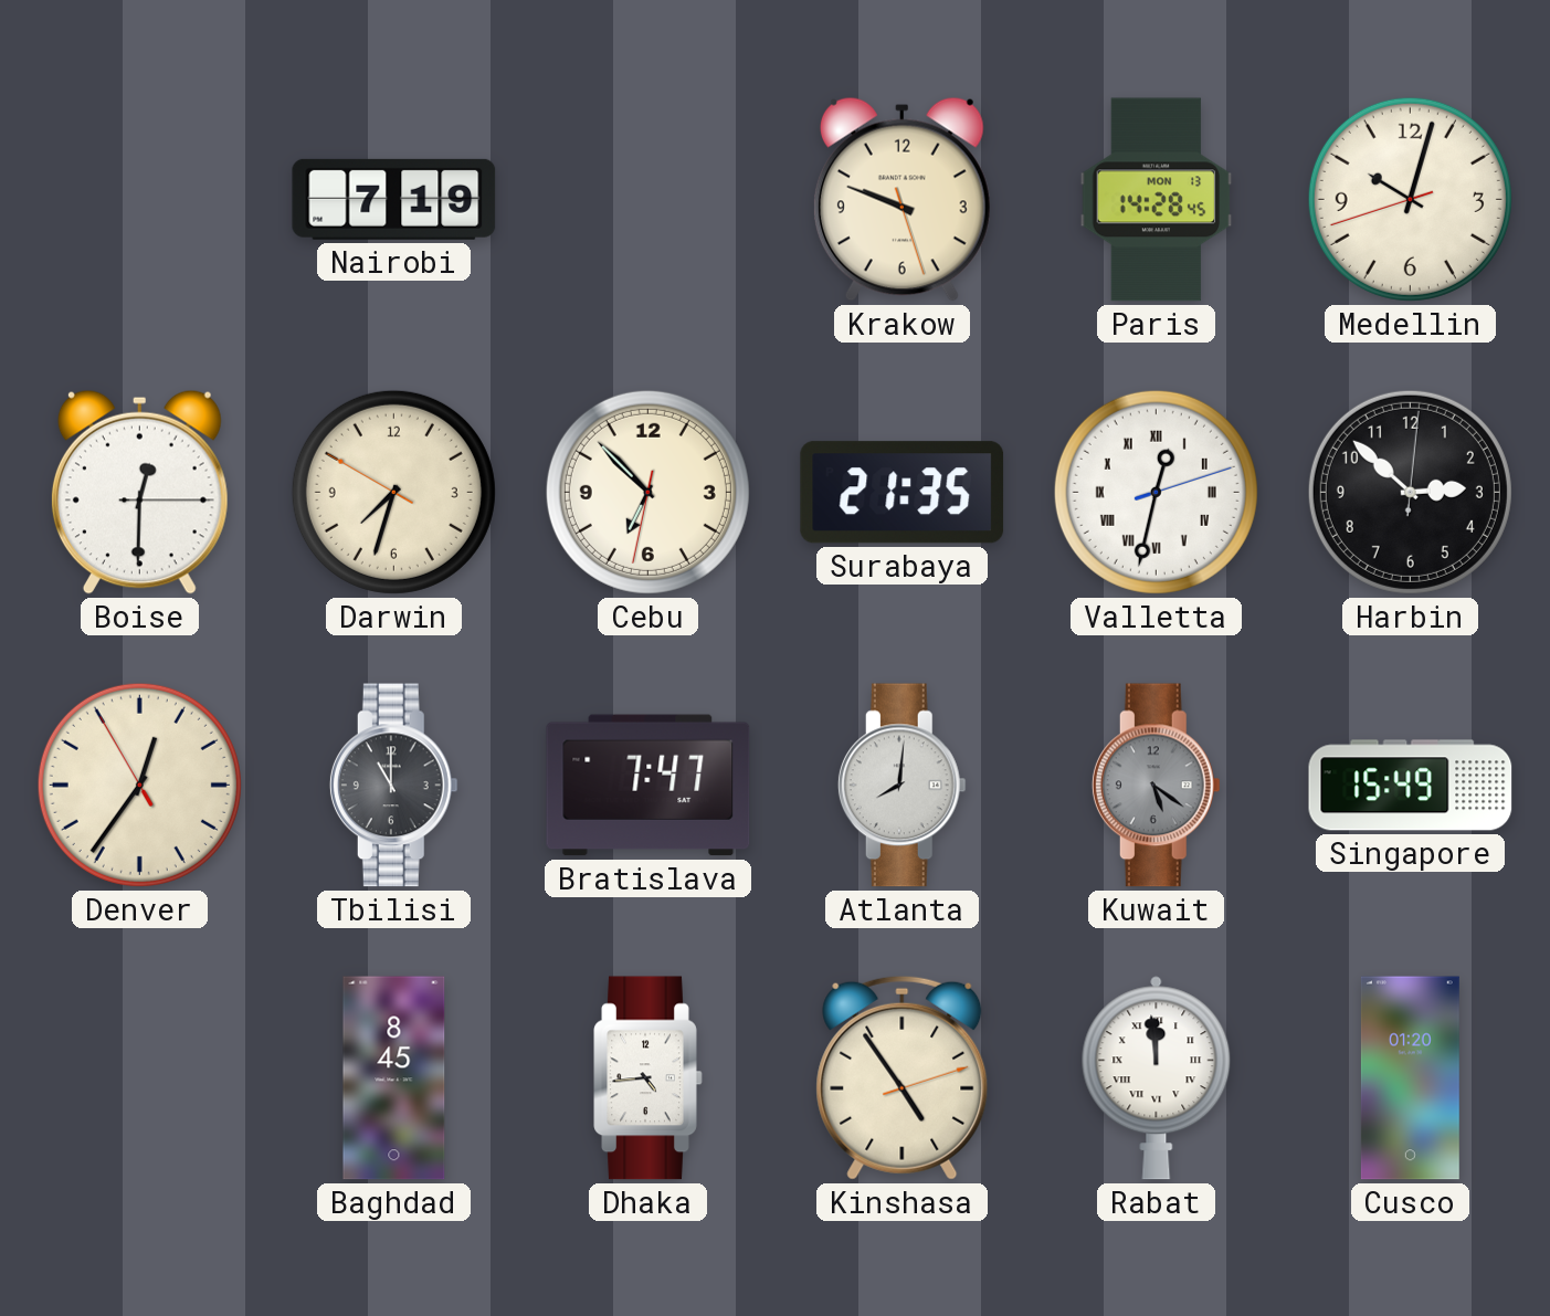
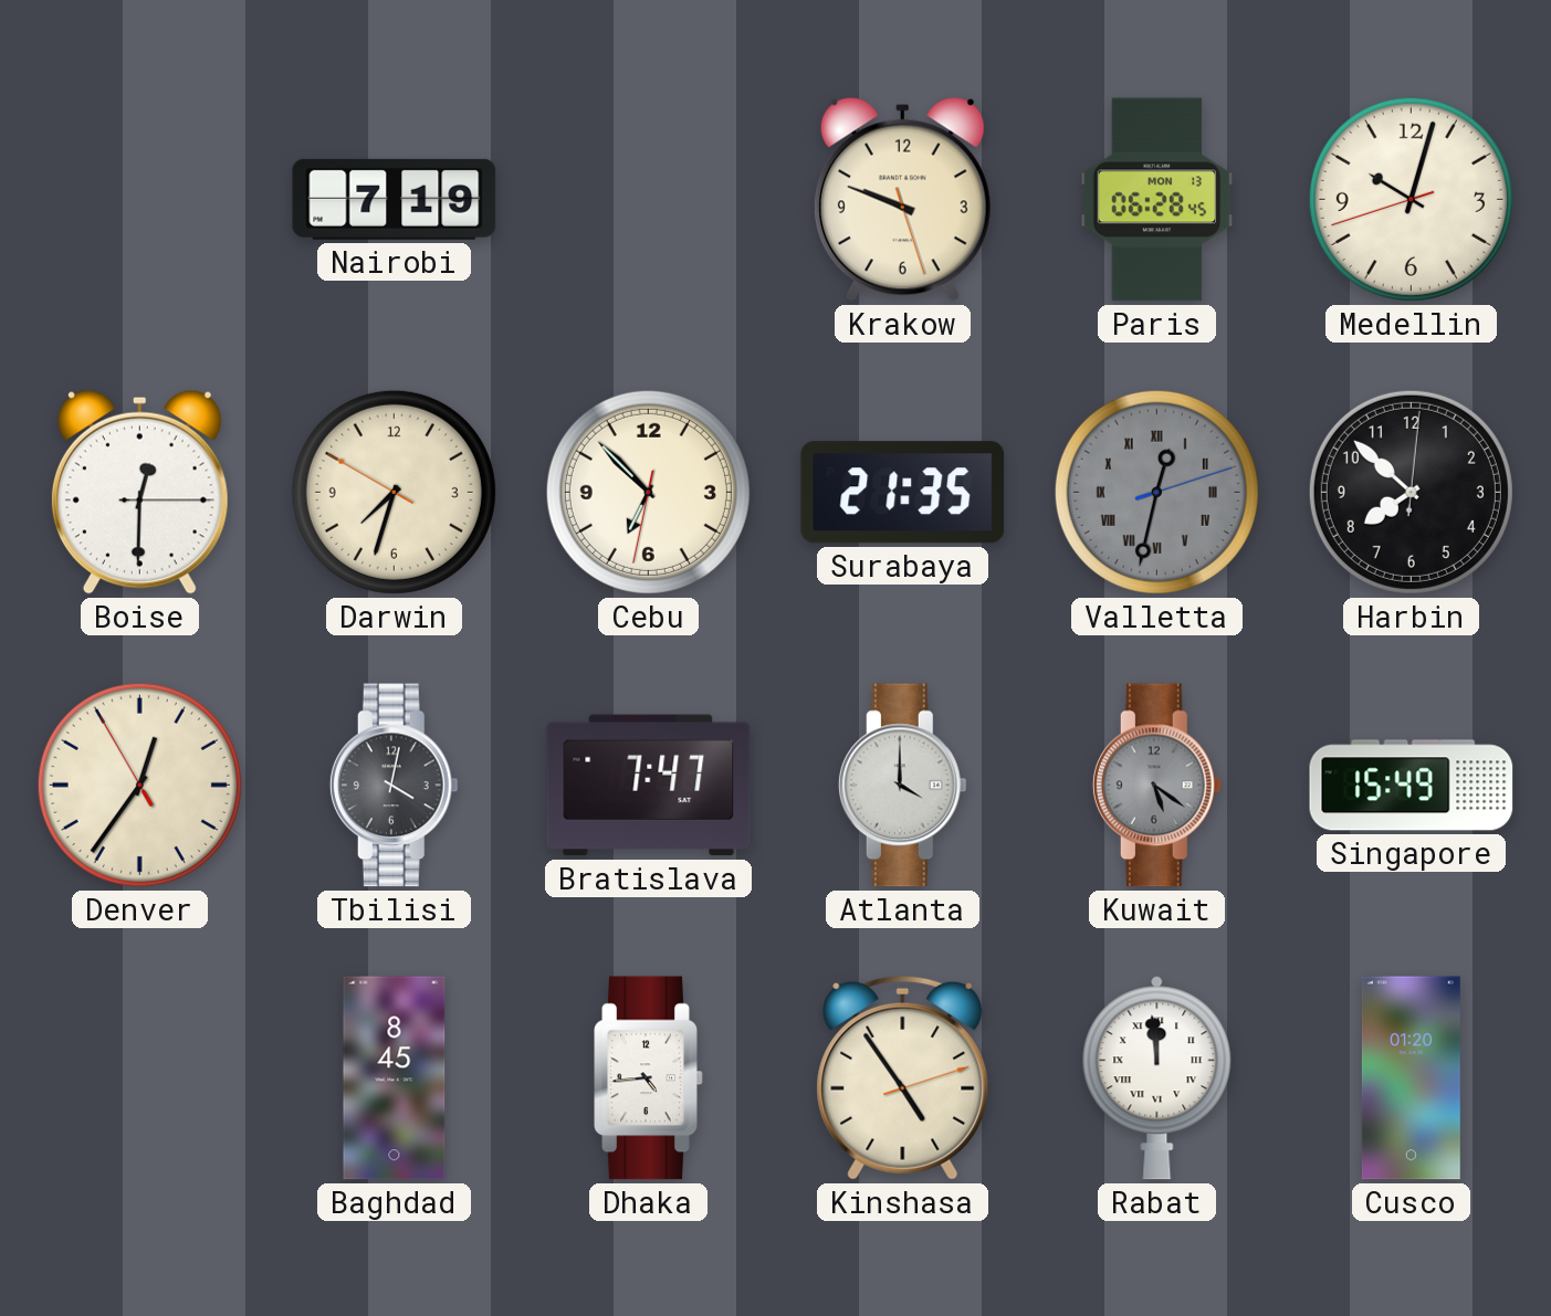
Paris: 14:28 -> 06:28
Valletta dial: white -> grey
Harbin: 2:52 -> 7:52
Tbilisi: 11:00 -> 4:02
Atlanta: 8:01 -> 4:00
